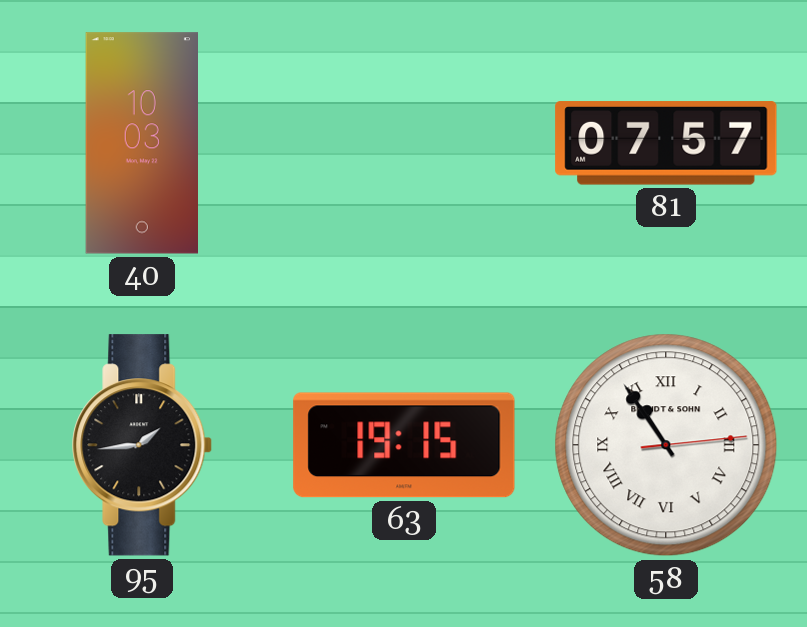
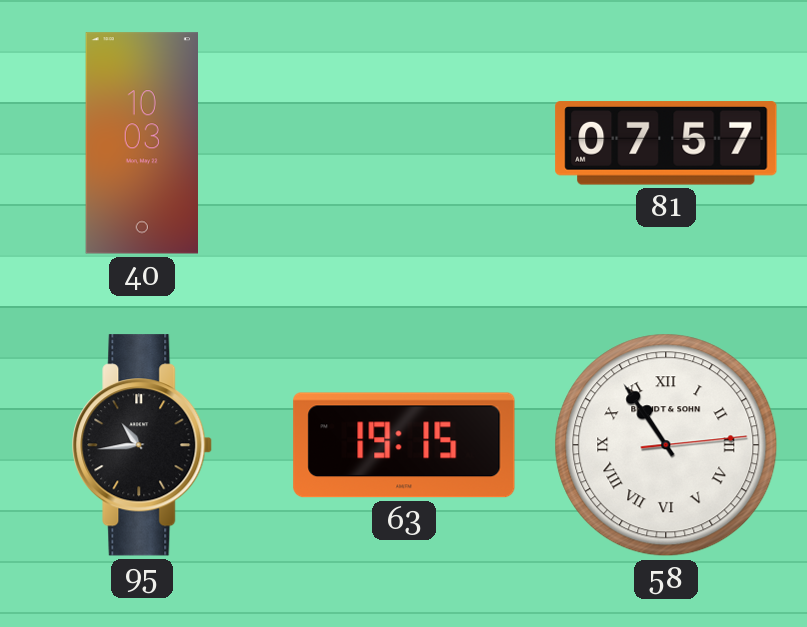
95: 1:44 -> 10:44
